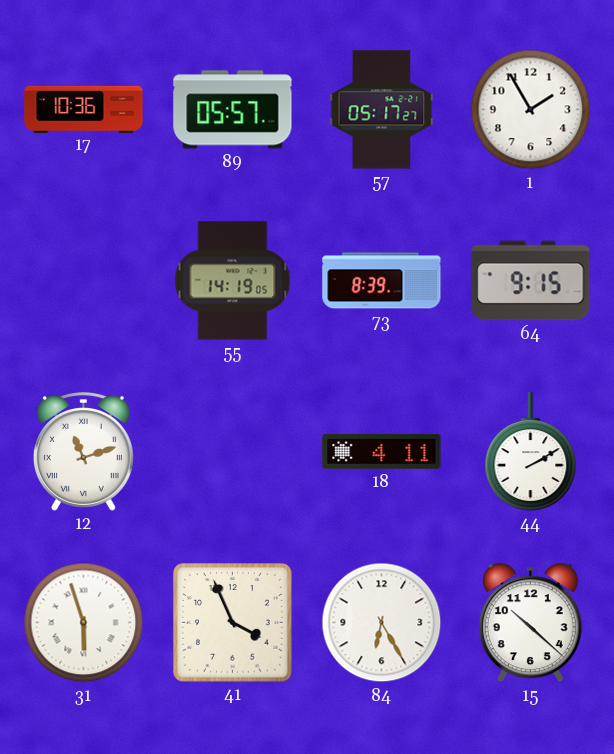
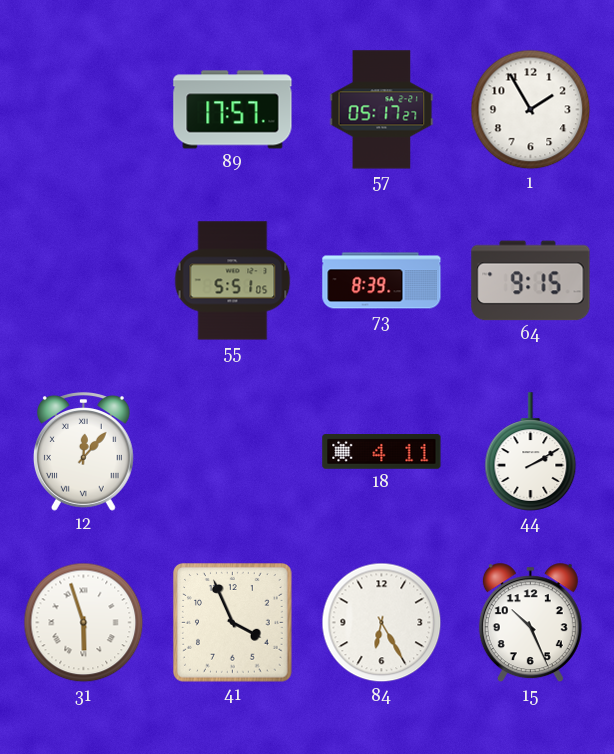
17: 10:36 -> none
89: 05:57 -> 17:57
55: 14:19 -> 5:51
12: 11:12 -> 12:07
15: 10:22 -> 10:26
